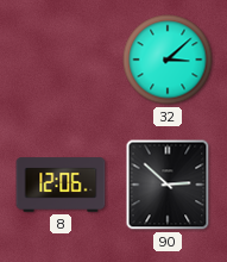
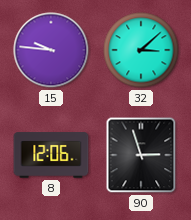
15: none -> 9:46
90: 2:52 -> 2:57
